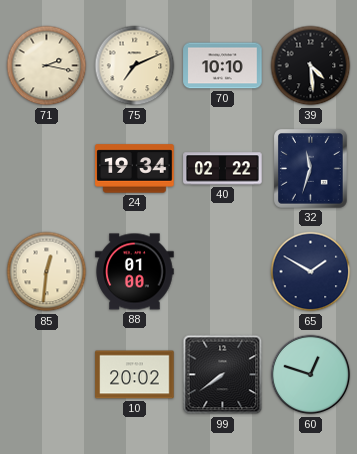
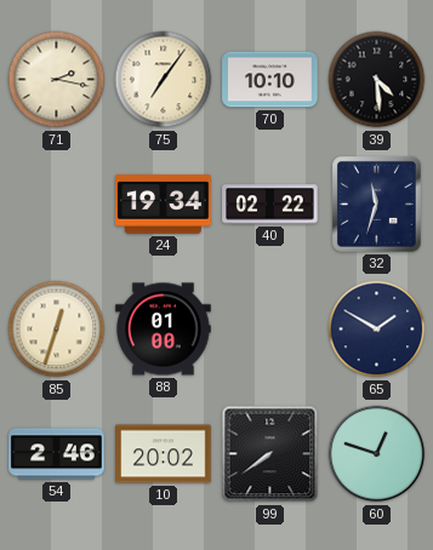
75: 7:11 -> 7:06
85: 12:31 -> 12:33
54: none -> 2:46
